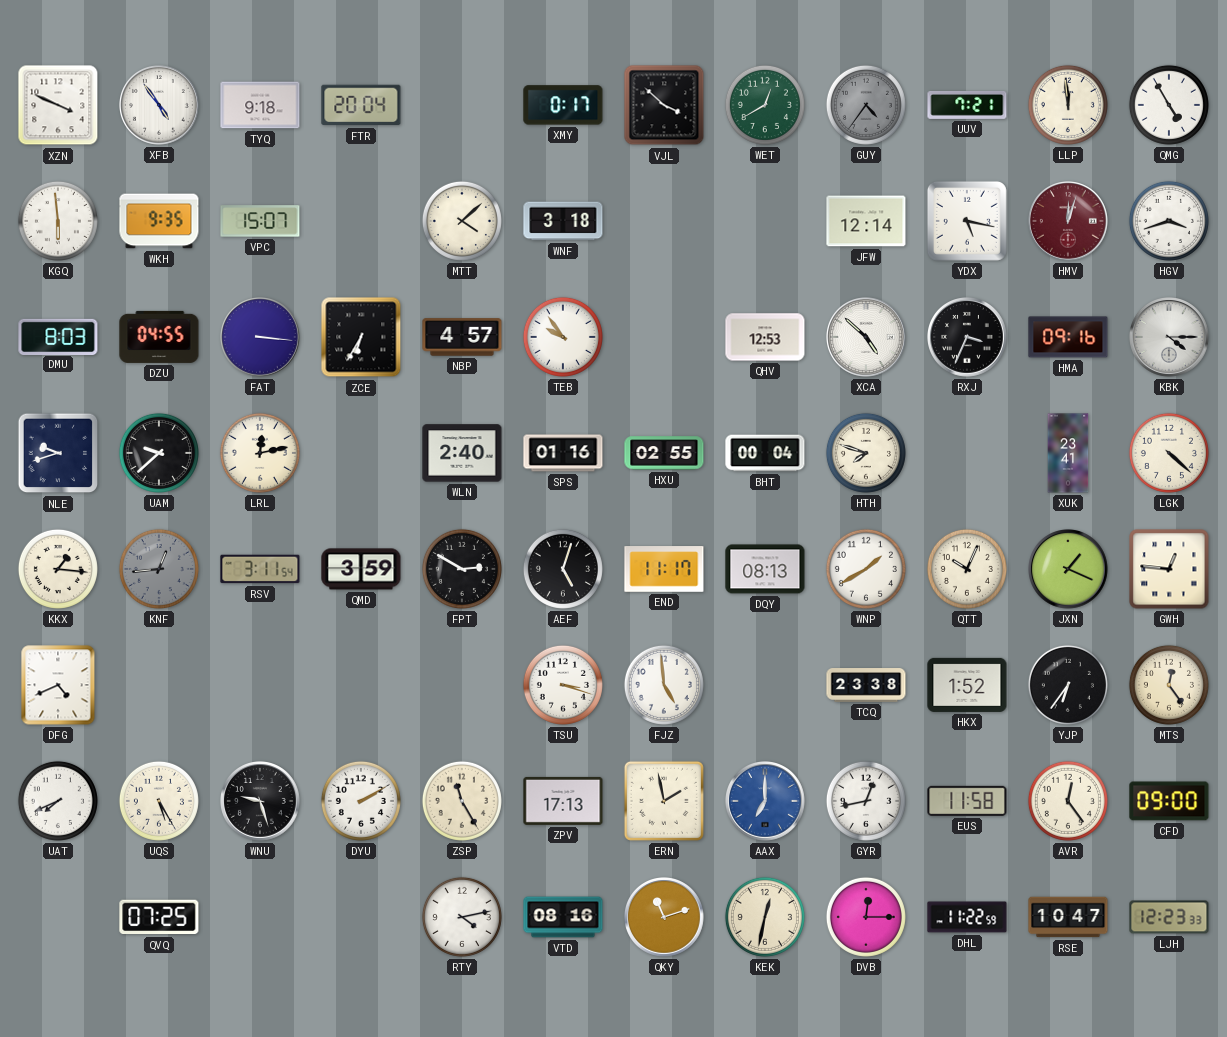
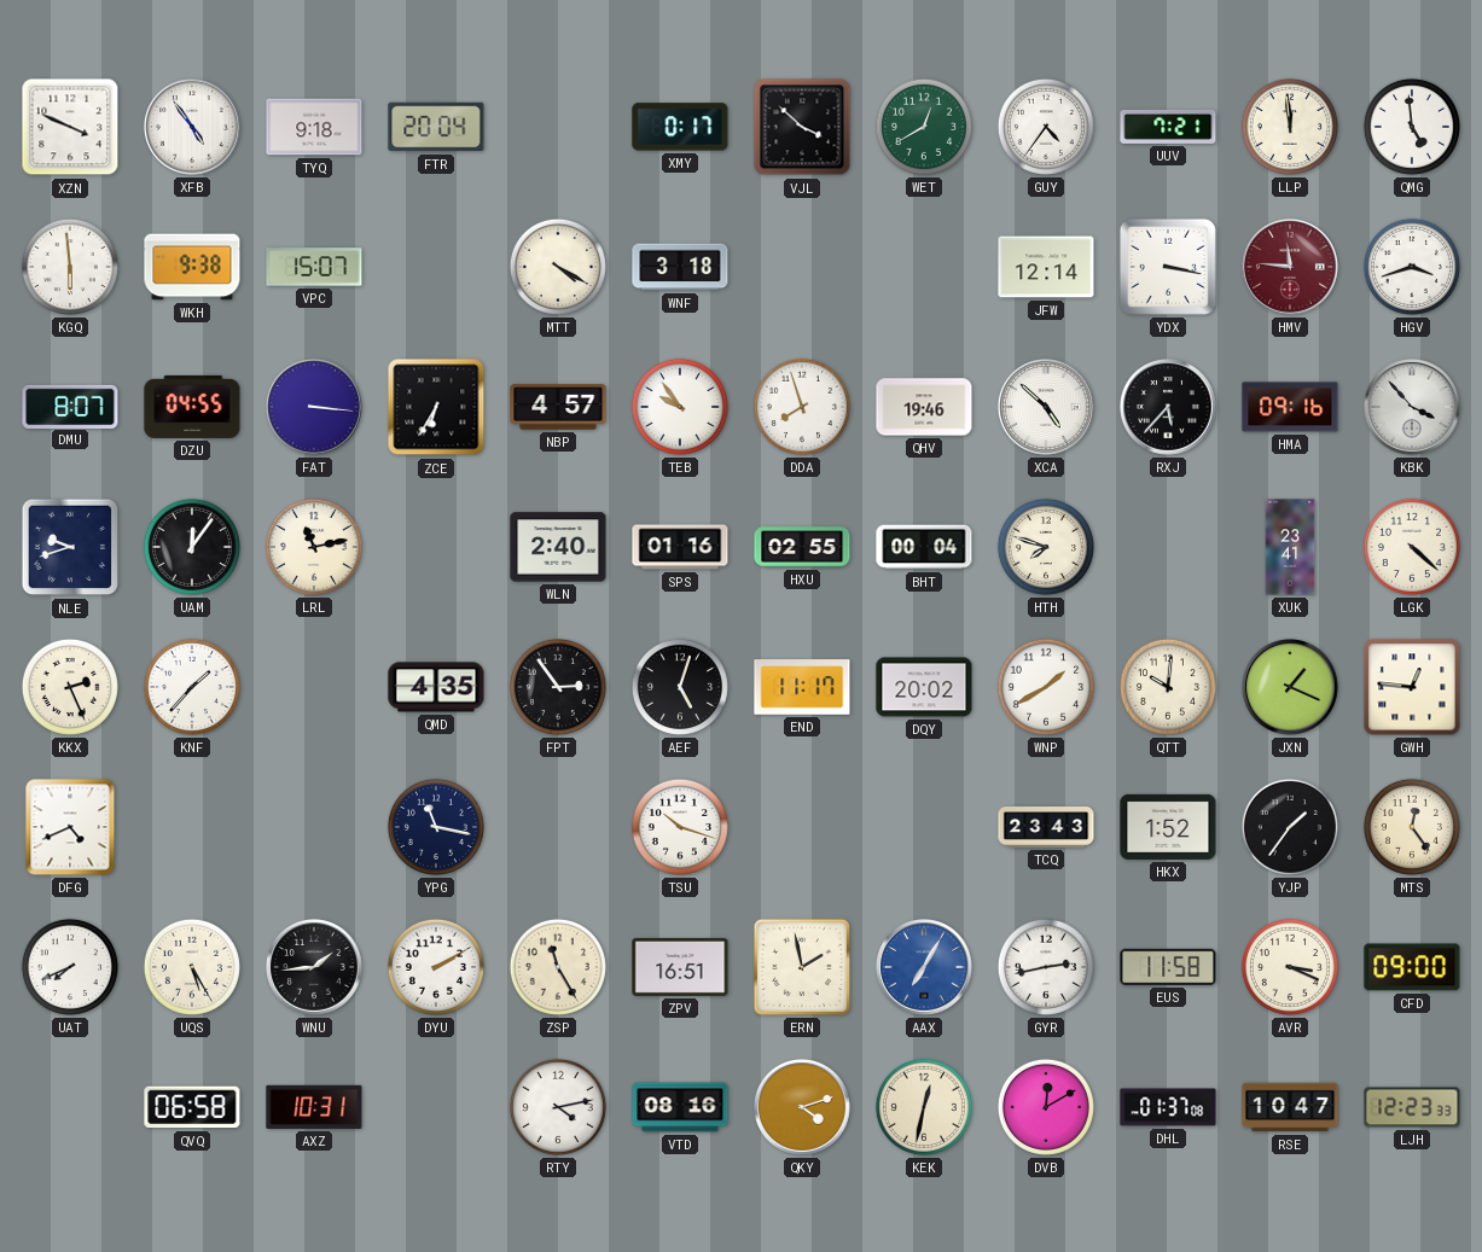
GUY dial: grey -> white
QMG: 4:55 -> 4:59
WKH: 9:35 -> 9:38
MTT: 4:08 -> 4:20
YDX: 5:17 -> 3:17
HMV: 12:03 -> 11:46
DMU: 8:03 -> 8:07
DDA: none -> 7:57
QHV: 12:53 -> 19:46
RXJ: 3:34 -> 5:37
KBK: 4:15 -> 3:53
UAM: 9:38 -> 12:06
LRL: 12:13 -> 11:13
KKX: 1:16 -> 2:26
KNF: 12:44 -> 1:37
KNF dial: grey -> white
RSV: 3:11 -> none
QMD: 3:59 -> 4:35
FPT: 2:50 -> 2:54
DQY: 08:13 -> 20:02
QTT: 10:04 -> 10:01
YPG: none -> 11:17
TSU: 3:18 -> 10:18
FJZ: 4:59 -> none
TCQ: 23:38 -> 23:43
YJP: 6:36 -> 1:36
WNU: 9:27 -> 1:44
ZPV: 17:13 -> 16:51
AAX: 7:00 -> 7:05
GYR: 12:43 -> 2:43
AVR: 12:24 -> 3:19
QVQ: 07:25 -> 06:58
AXZ: none -> 10:31
QKY: 11:12 -> 4:12
DVB: 12:15 -> 12:10
DHL: 11:22 -> 01:37
